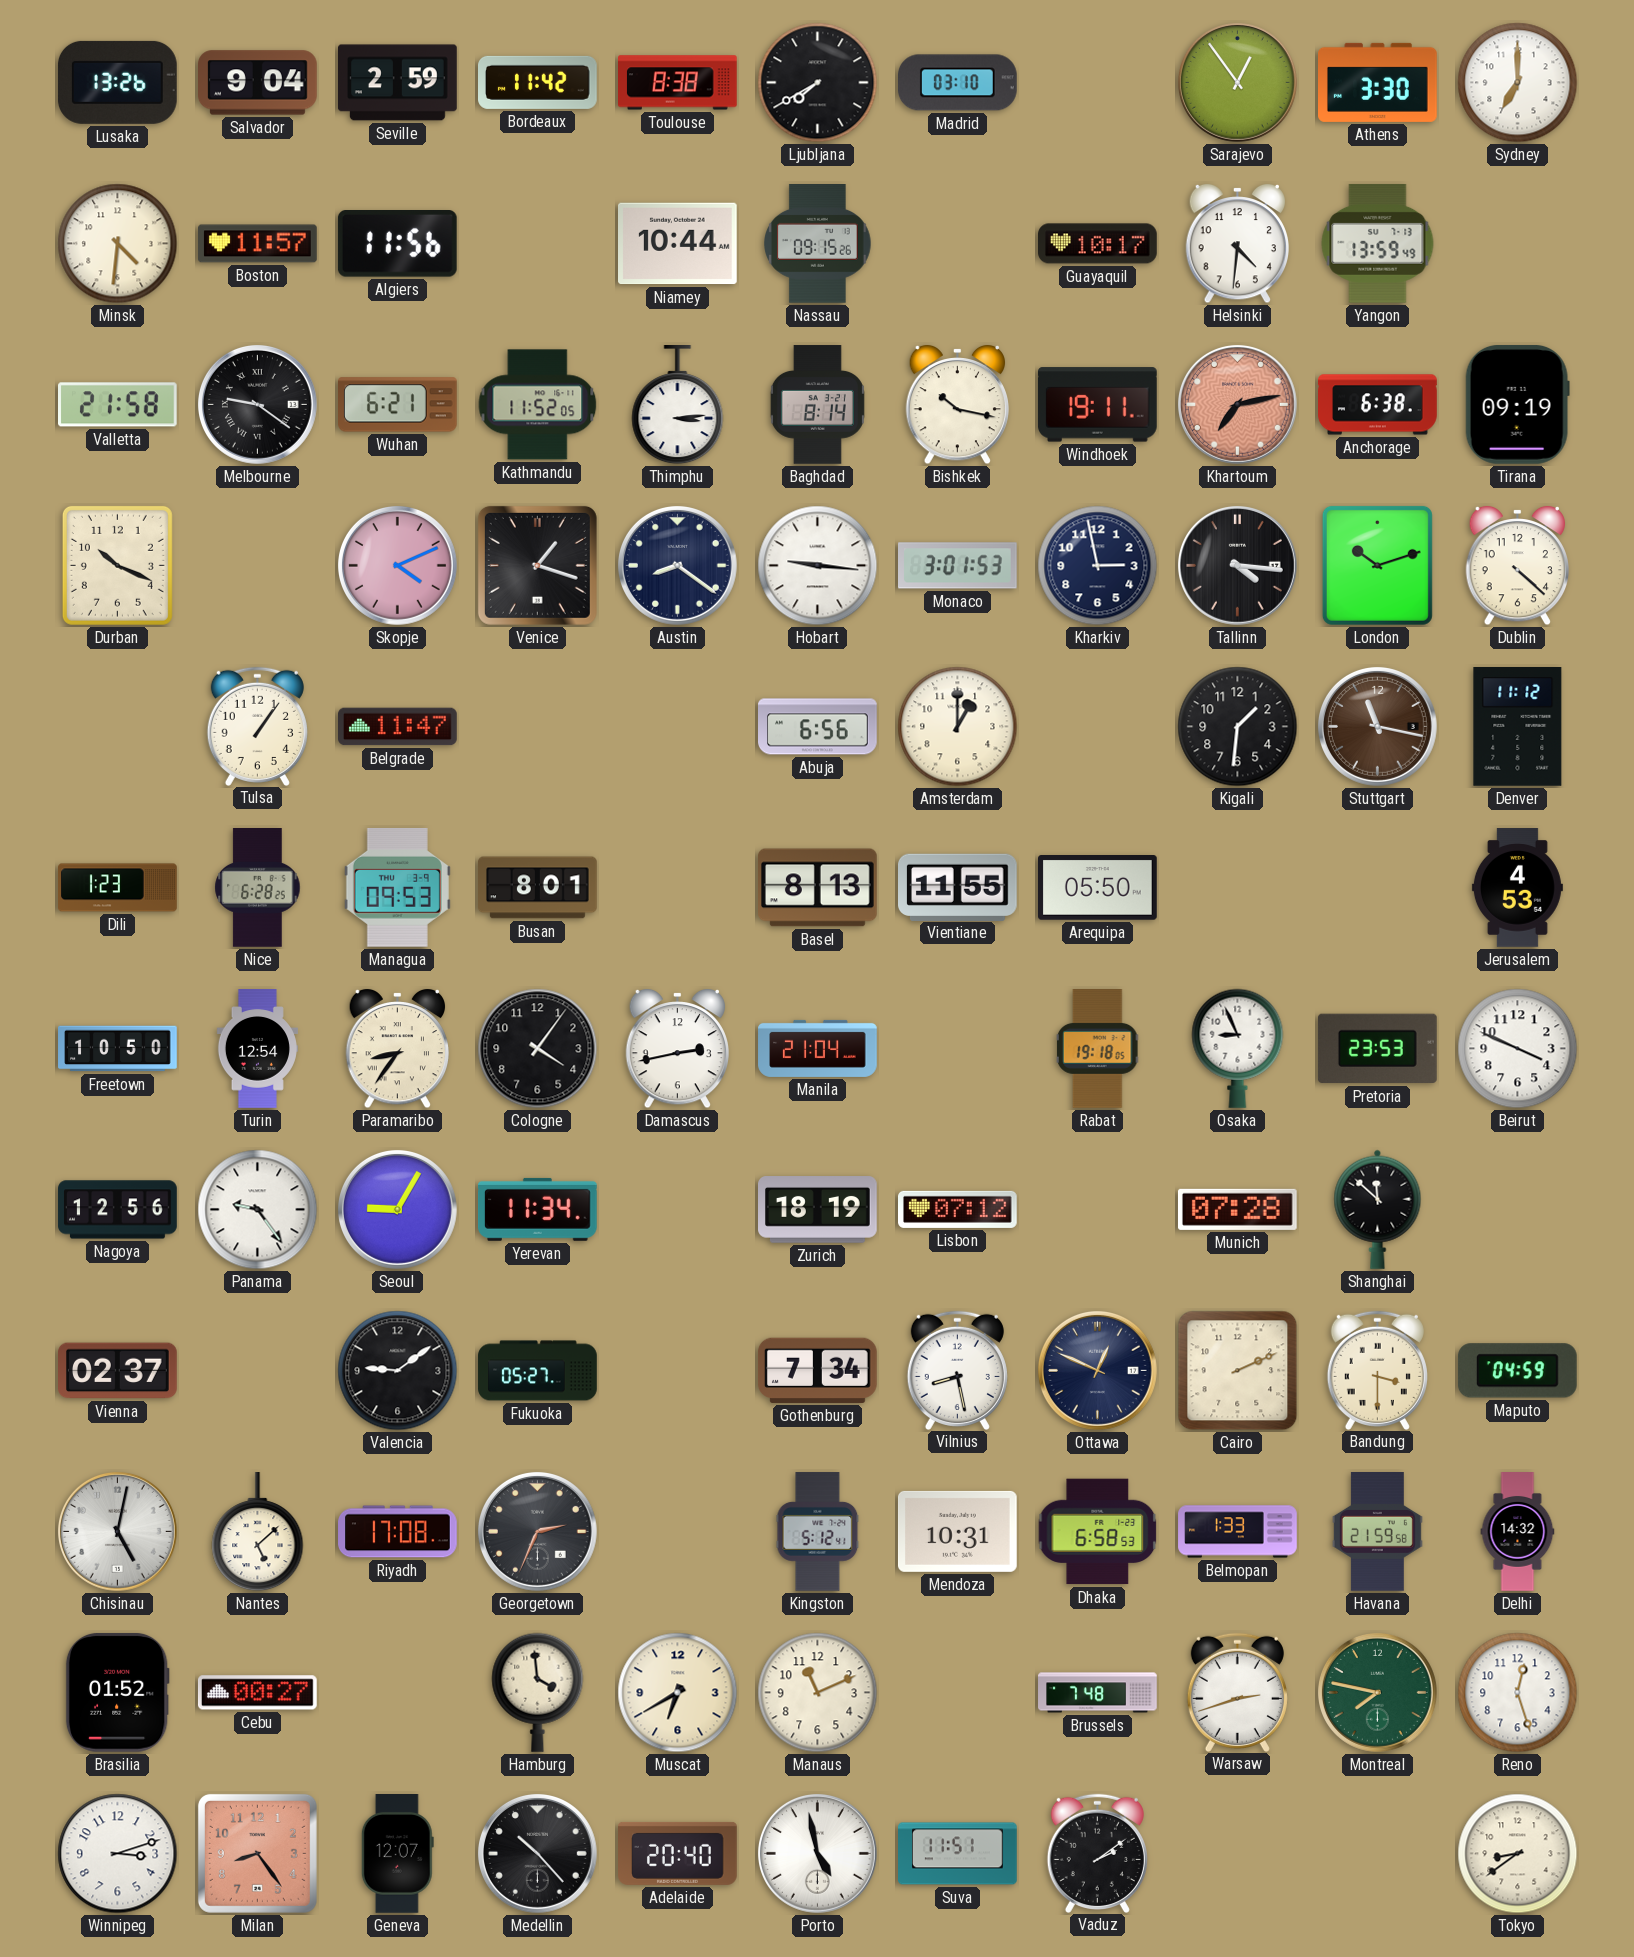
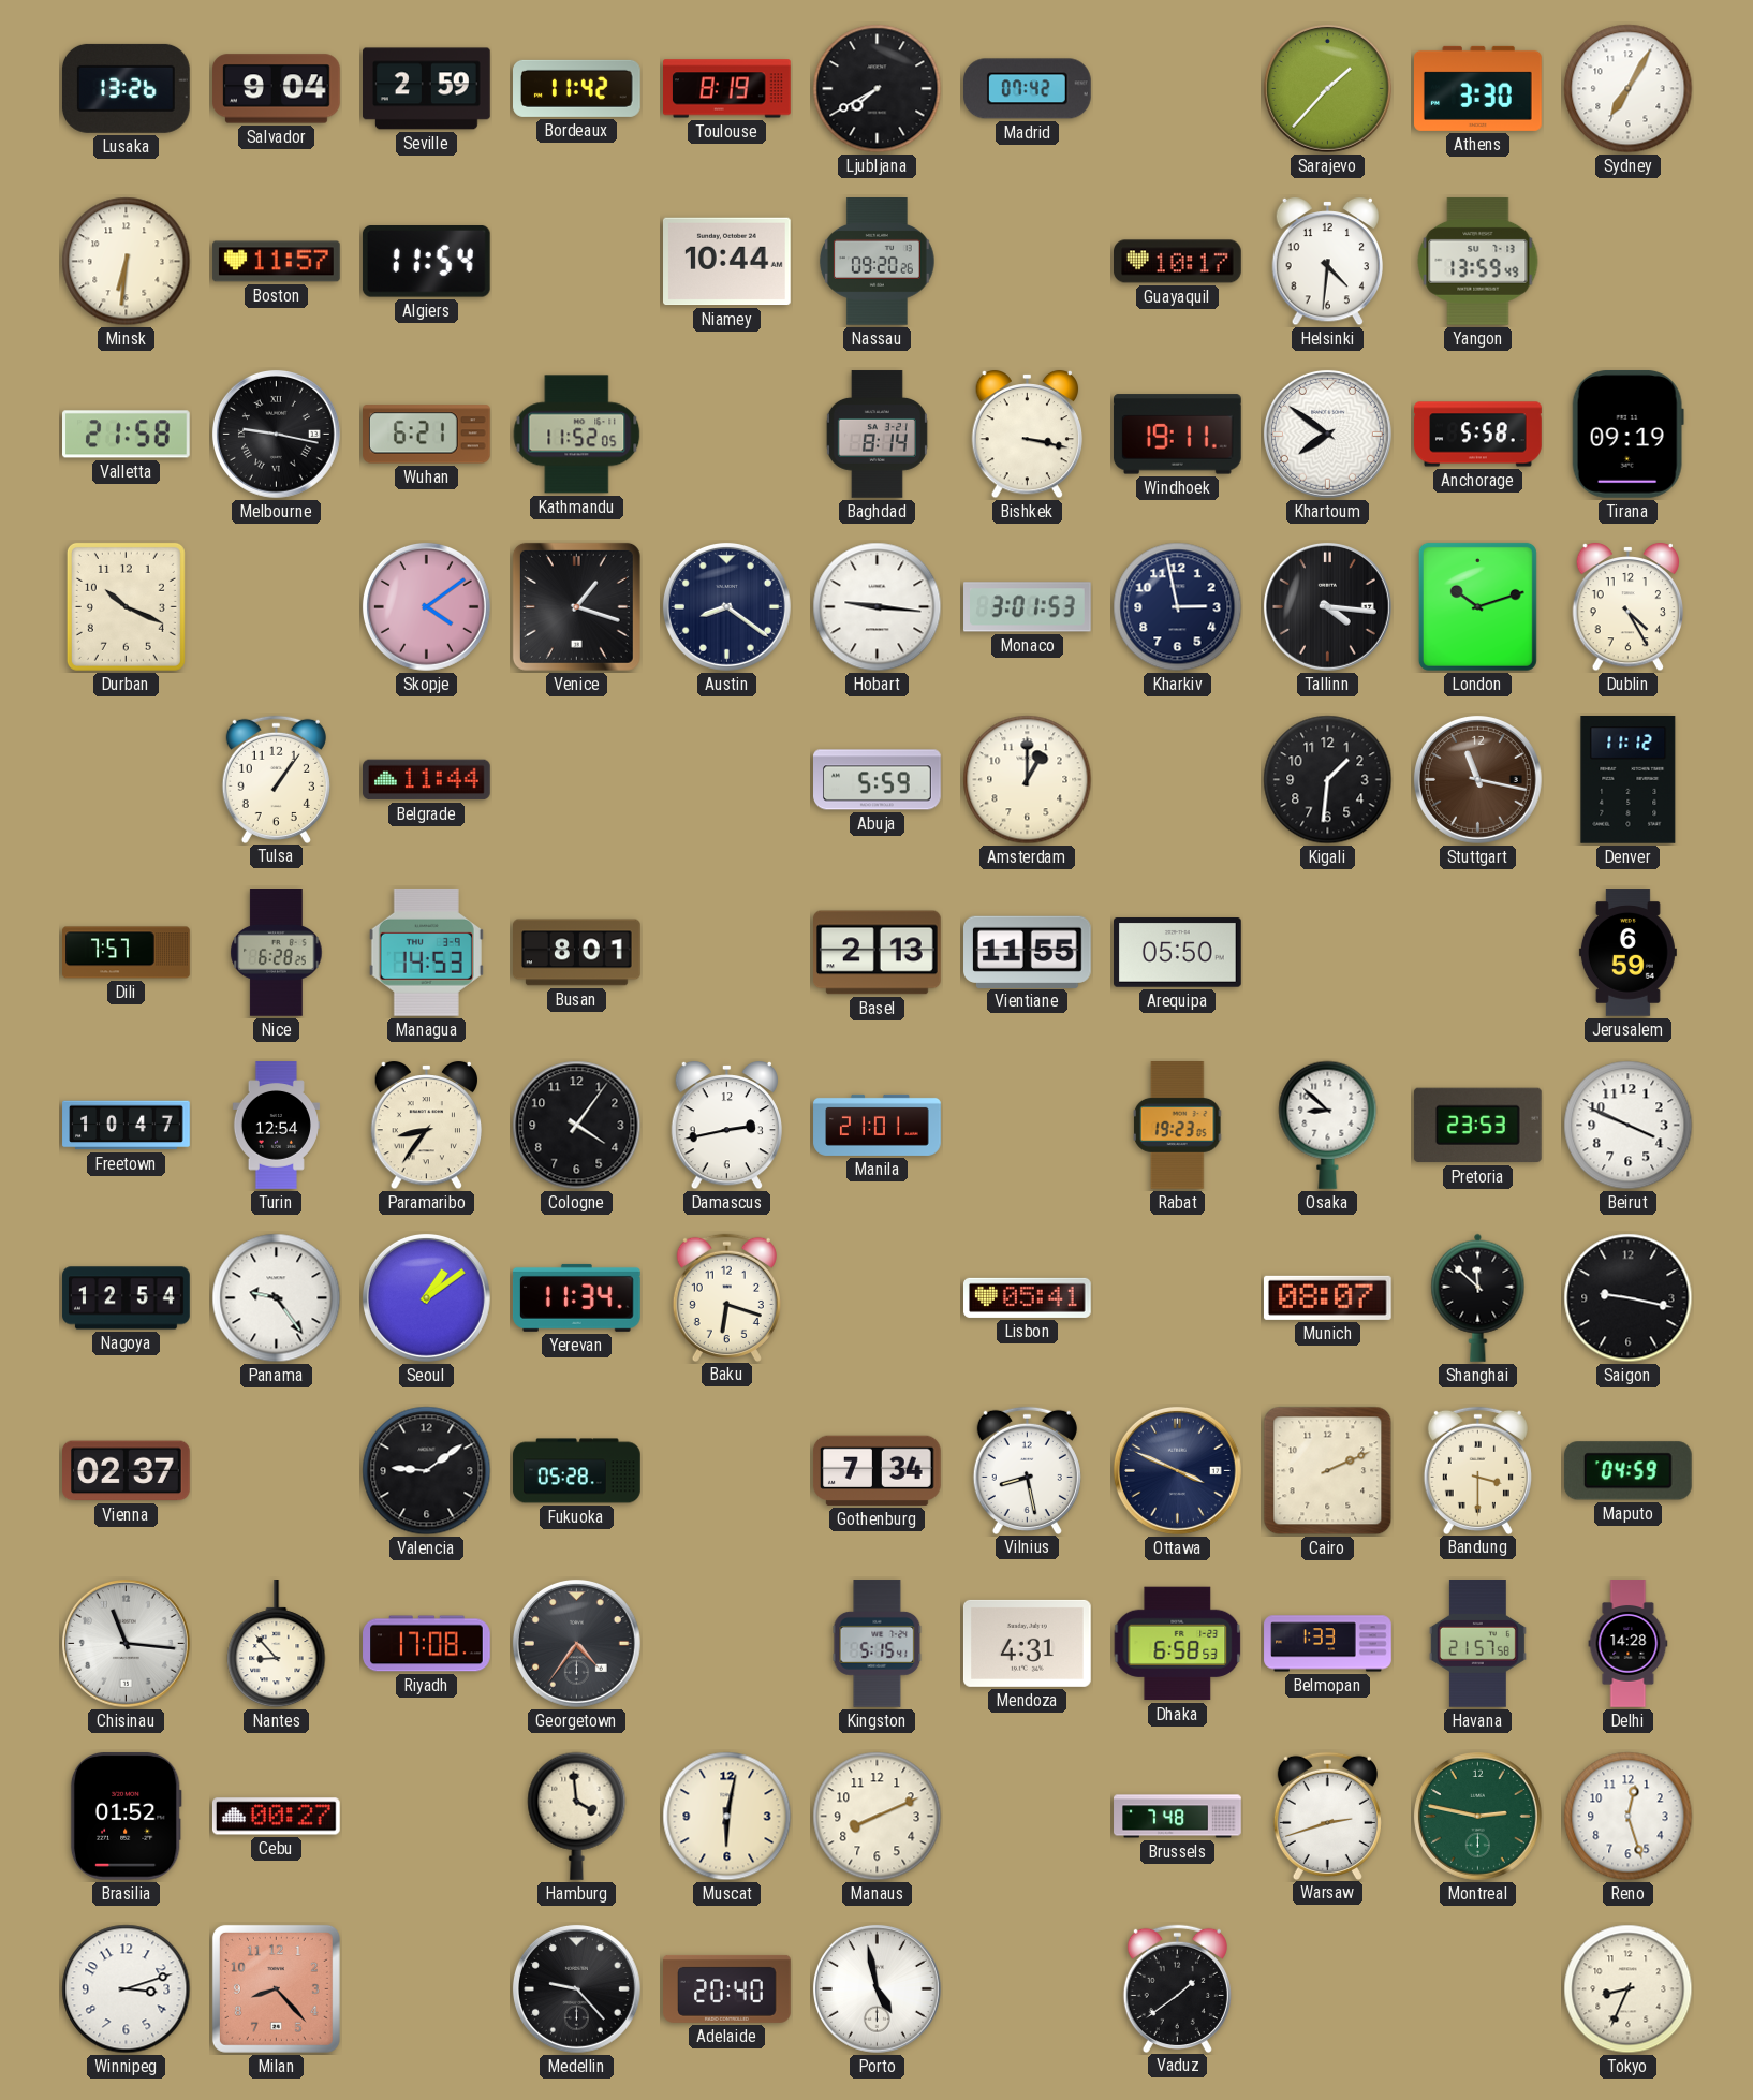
Toulouse: 8:38 -> 8:19
Madrid: 03:10 -> 07:42
Sarajevo: 12:54 -> 1:37
Sydney: 7:00 -> 7:05
Minsk: 4:31 -> 6:31
Algiers: 11:56 -> 11:54
Nassau: 09:15 -> 09:20
Melbourne: 9:21 -> 9:17
Thimphu: 3:14 -> none
Bishkek: 10:17 -> 3:17
Khartoum: 7:13 -> 7:51
Khartoum dial: salmon -> white
Anchorage: 6:38 -> 5:58
Skopje: 4:11 -> 4:09
Dublin: 4:22 -> 4:25
Belgrade: 11:47 -> 11:44
Abuja: 6:56 -> 5:59
Dili: 1:23 -> 7:57
Managua: 09:53 -> 14:53
Basel: 8:13 -> 2:13
Jerusalem: 4:53 -> 6:59
Freetown: 10:50 -> 10:47
Manila: 21:04 -> 21:01
Rabat: 19:18 -> 19:23
Osaka: 8:56 -> 8:52
Nagoya: 12:56 -> 12:54
Seoul: 9:05 -> 1:09
Baku: none -> 6:18
Zurich: 18:19 -> none
Lisbon: 07:12 -> 05:41
Munich: 07:28 -> 08:07
Saigon: none -> 9:17
Fukuoka: 05:27 -> 05:28
Ottawa: 12:49 -> 3:49
Chisinau: 5:02 -> 11:16
Nantes: 5:08 -> 8:53
Georgetown: 2:34 -> 4:36
Kingston: 5:12 -> 5:15
Mendoza: 10:31 -> 4:31
Havana: 21:59 -> 21:57
Delhi: 14:32 -> 14:28
Muscat: 6:40 -> 6:02
Manaus: 11:11 -> 8:11
Montreal: 7:47 -> 2:47
Milan: 8:24 -> 8:23
Geneva: 12:07 -> none
Medellin: 10:23 -> 9:23
Suva: 11:51 -> none
Vaduz: 2:09 -> 1:39
Tokyo: 8:39 -> 8:34
